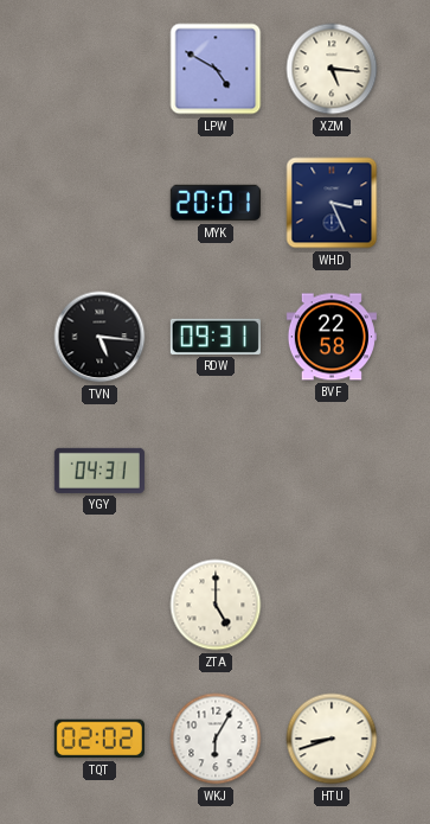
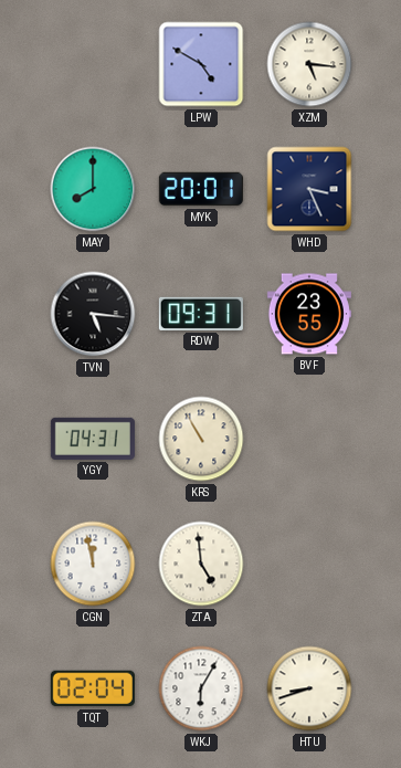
MAY: none -> 8:00
BVF: 22:58 -> 23:55
KRS: none -> 10:55
CGN: none -> 11:58
ZTA: 5:00 -> 4:59
TQT: 02:02 -> 02:04
